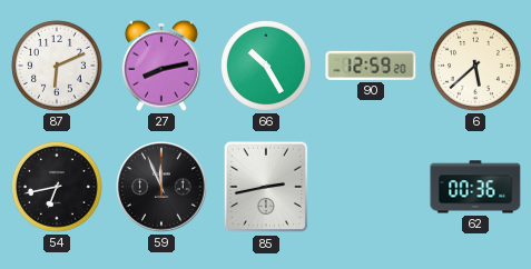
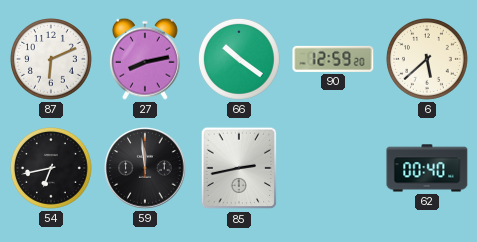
66: 10:25 -> 10:21
59: 11:56 -> 11:59
62: 00:36 -> 00:40
